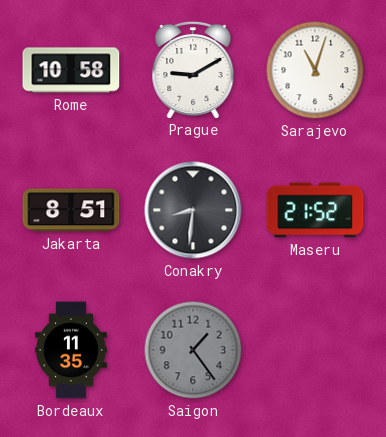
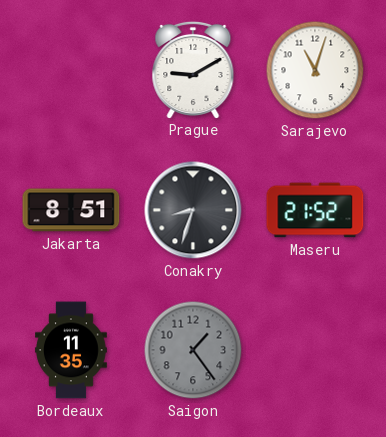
Rome: 10:58 -> none
Conakry: 8:31 -> 8:33
